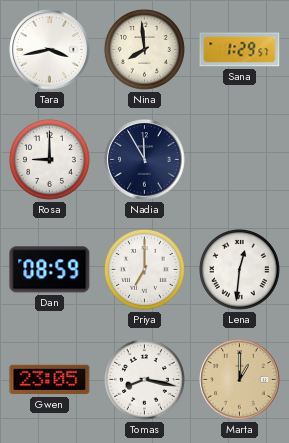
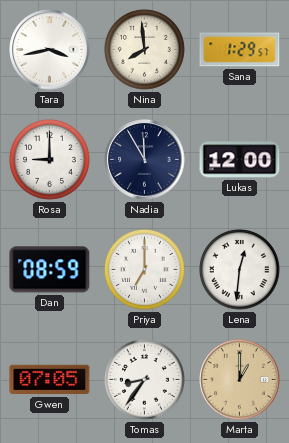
Lukas: none -> 12:00
Gwen: 23:05 -> 07:05
Tomas: 8:17 -> 8:36
